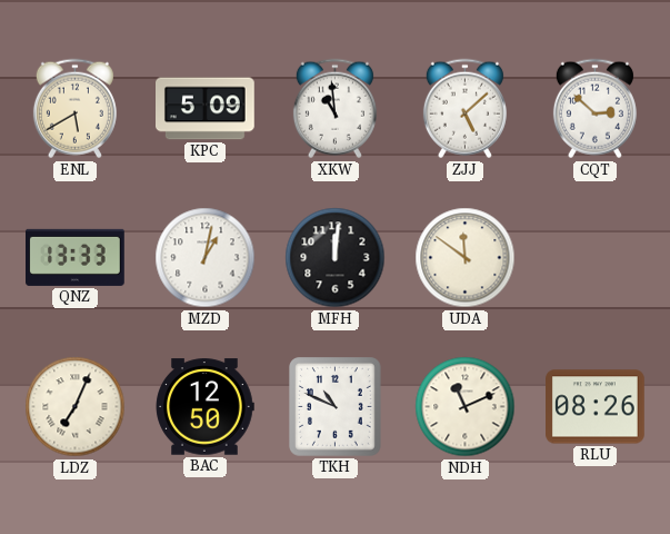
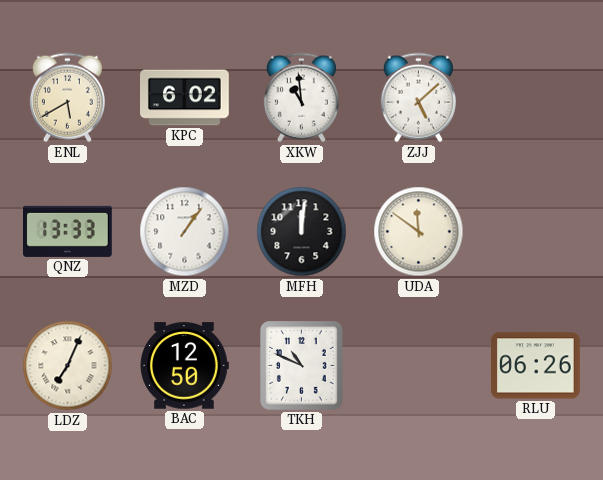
KPC: 5:09 -> 6:02
CQT: 2:52 -> none
MZD: 1:02 -> 1:06
NDH: 11:11 -> none
RLU: 08:26 -> 06:26
